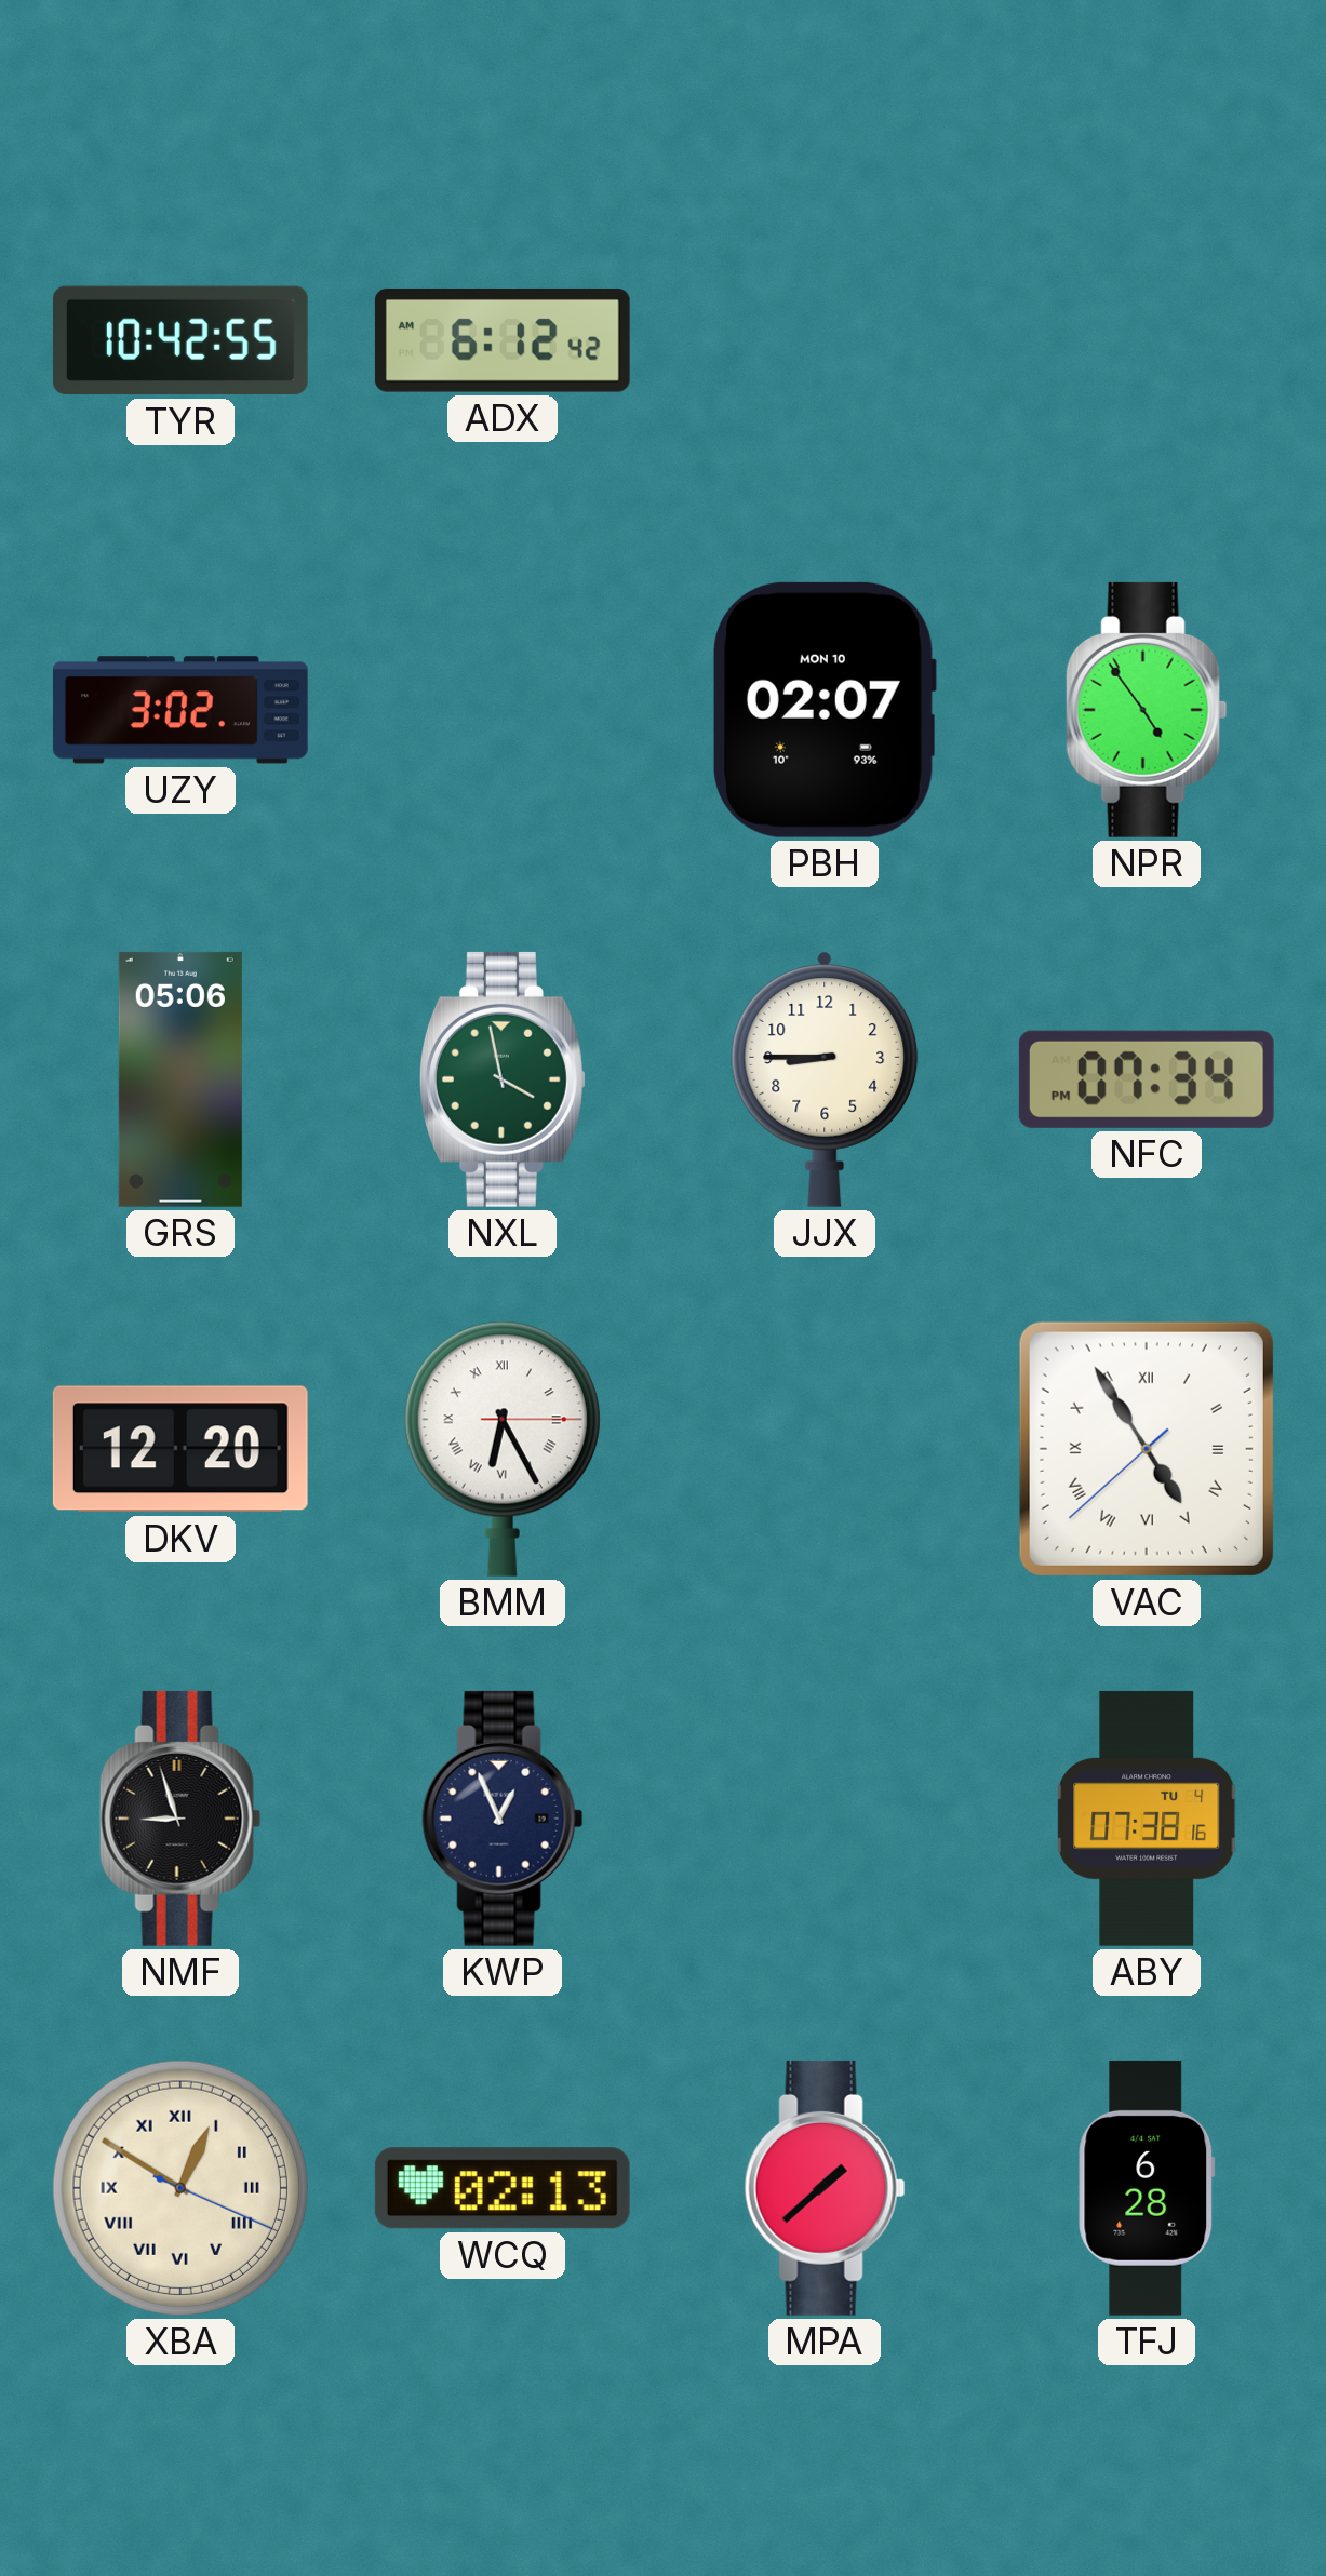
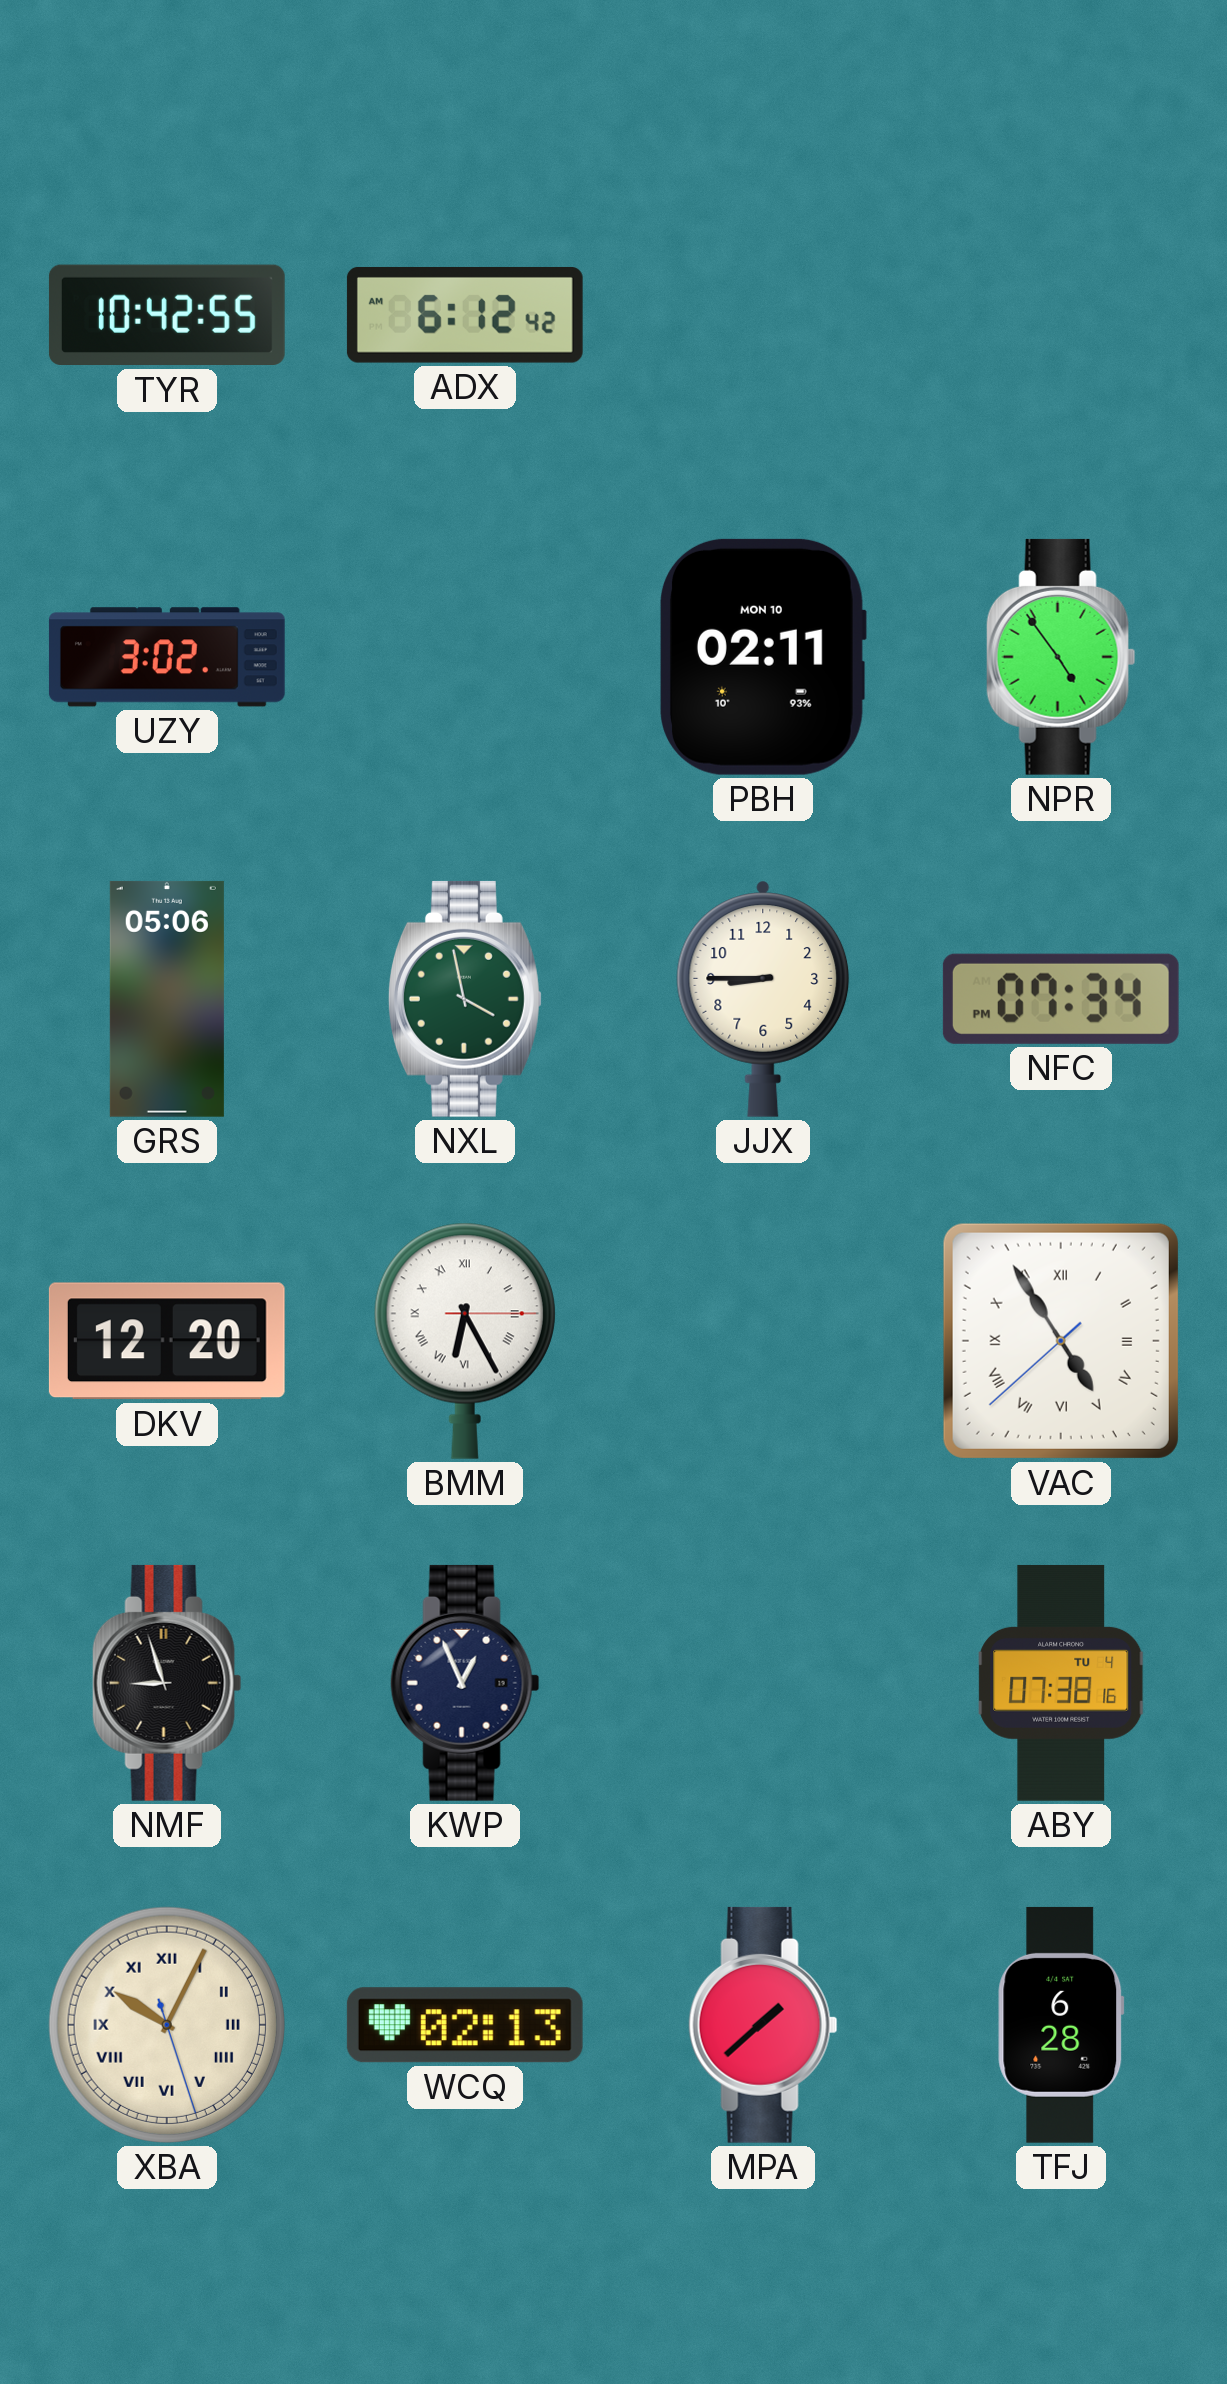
PBH: 02:07 -> 02:11
XBA: 12:50 -> 10:04
